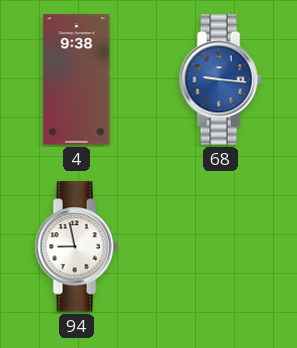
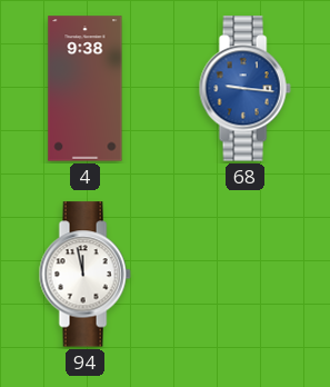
94: 8:58 -> 11:58
